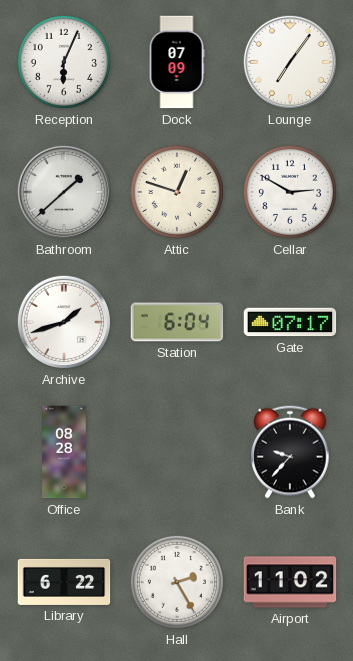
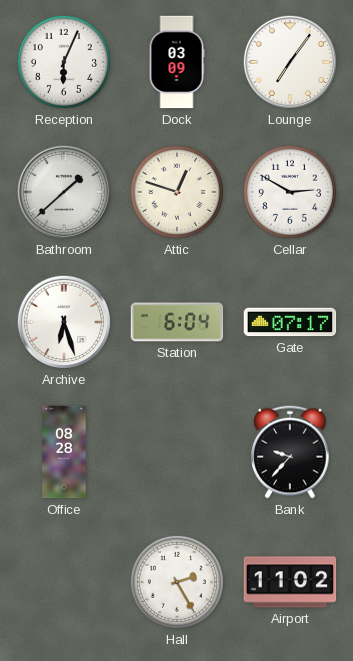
Dock: 07:09 -> 03:09
Archive: 1:42 -> 6:27
Library: 6:22 -> none
